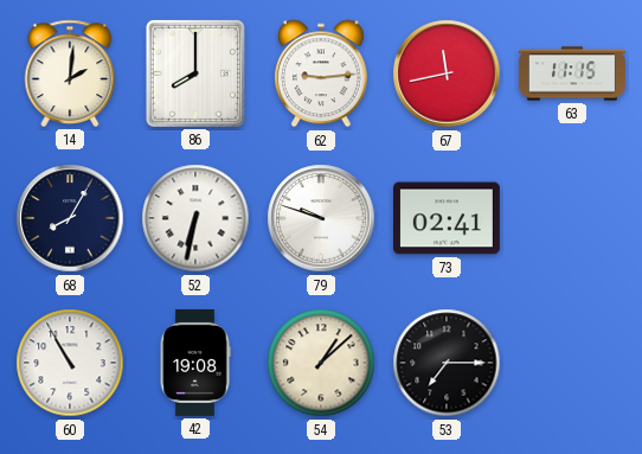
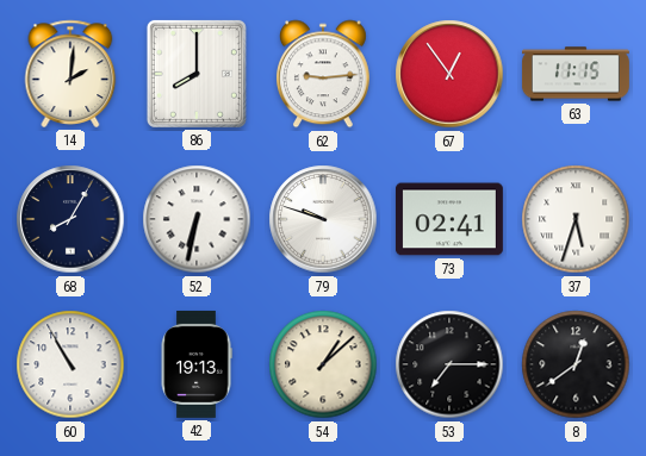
67: 11:43 -> 12:54
37: none -> 5:33
42: 19:08 -> 19:13
8: none -> 12:39
